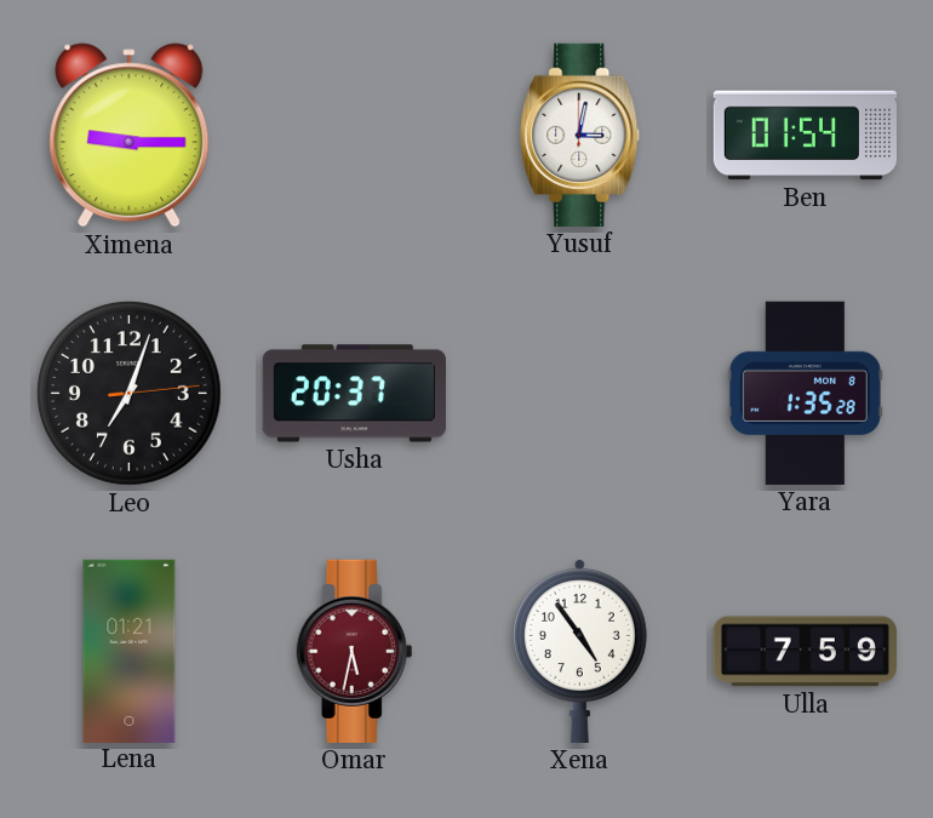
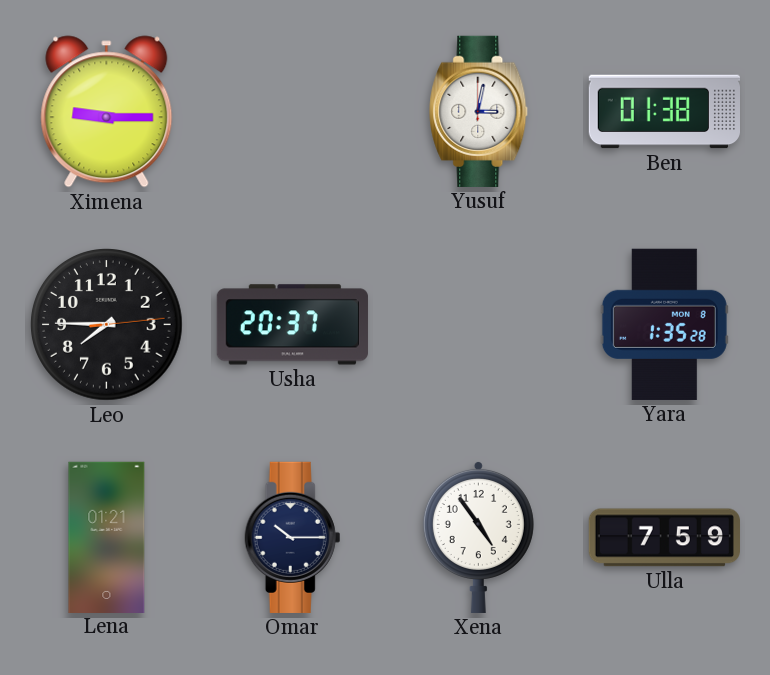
Ben: 01:54 -> 01:38
Leo: 7:03 -> 7:45
Omar: 5:32 -> 10:15
Omar dial: burgundy -> navy
